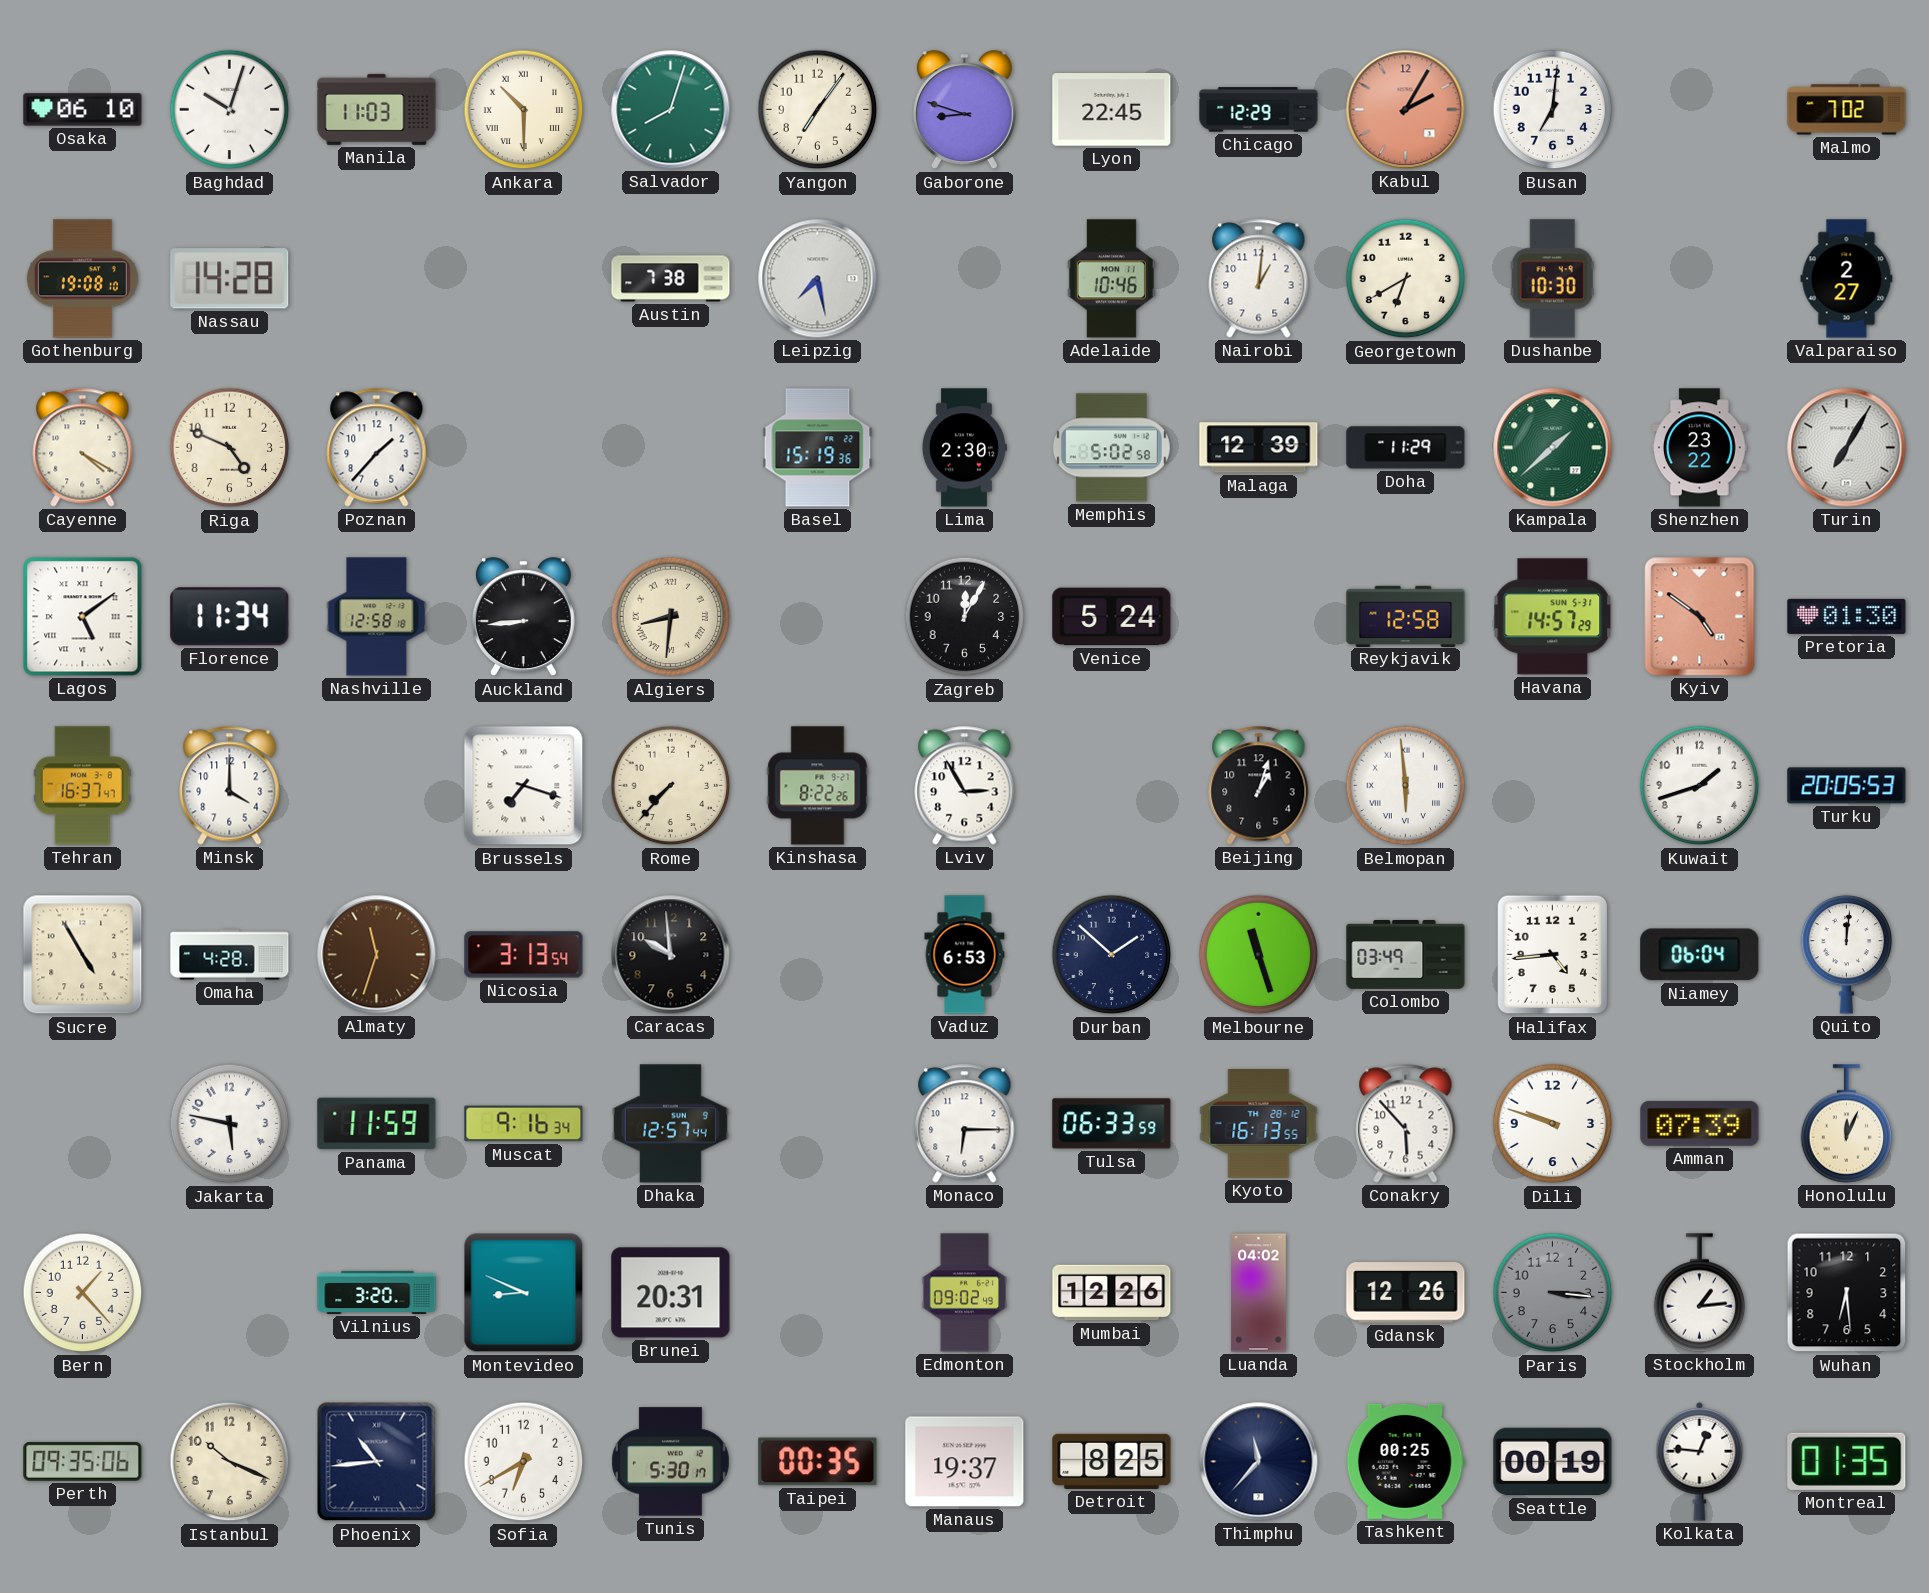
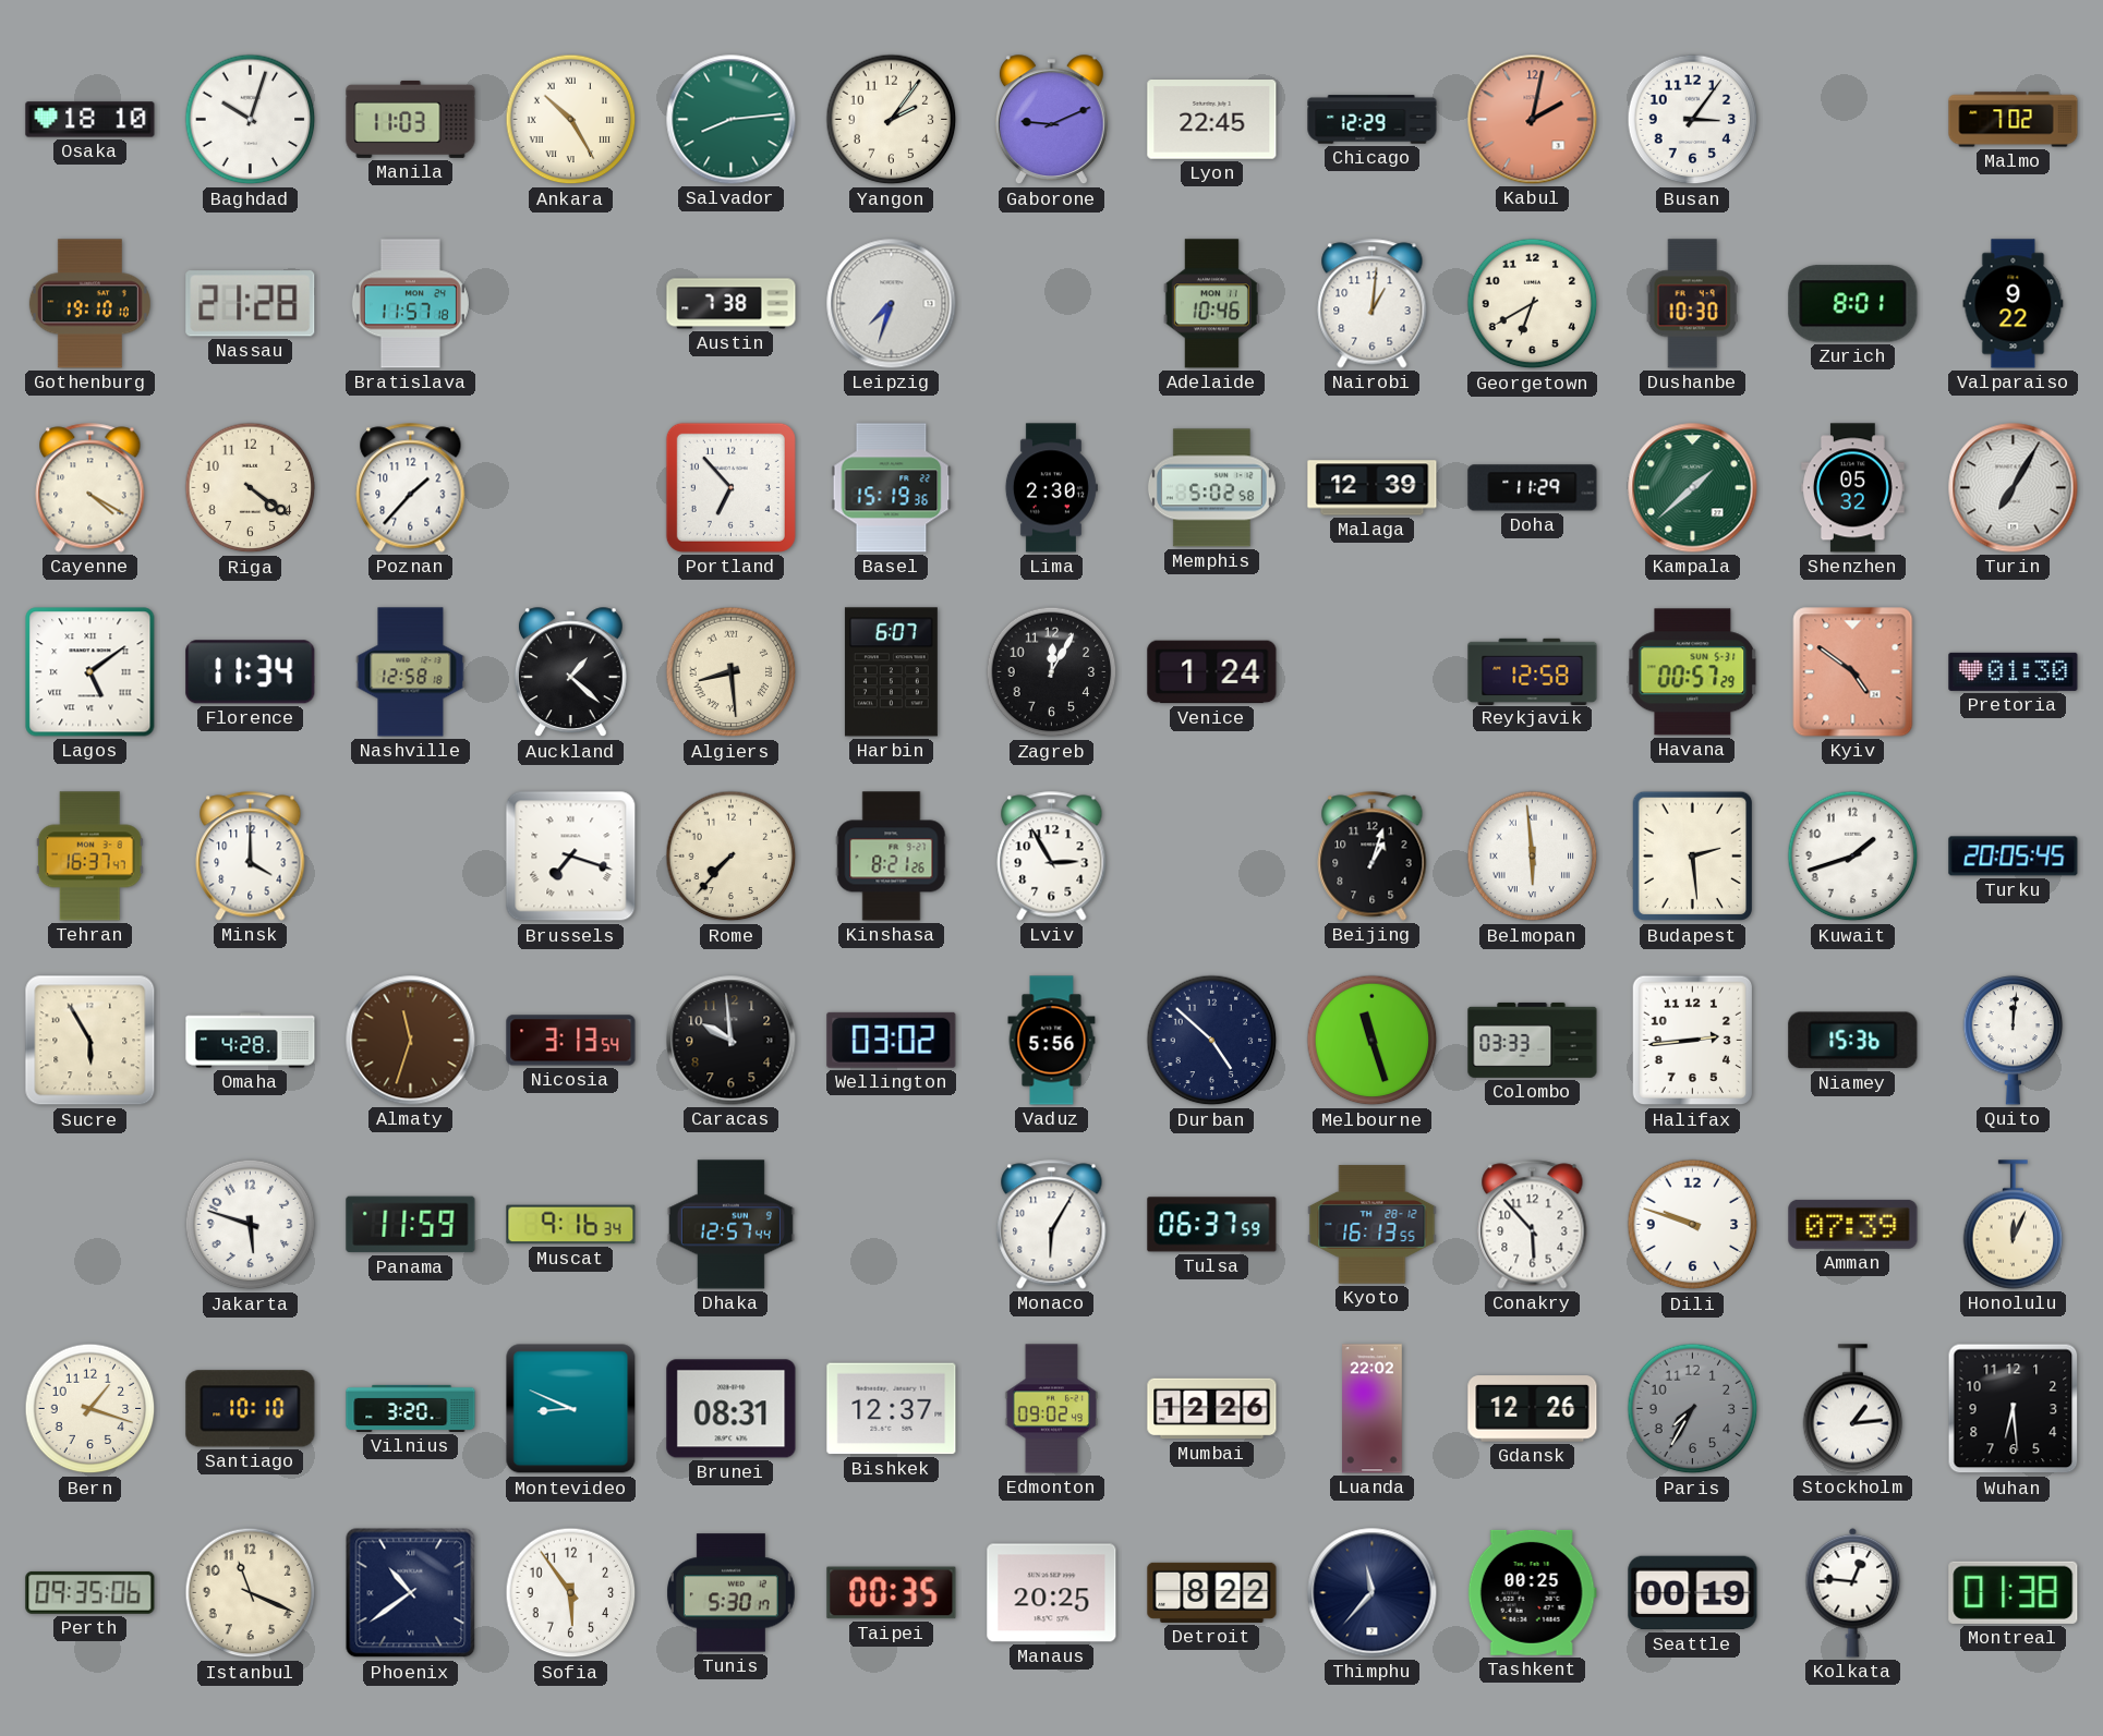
Osaka: 06:10 -> 18:10
Ankara: 10:30 -> 10:25
Salvador: 8:03 -> 8:14
Yangon: 7:06 -> 2:06
Gaborone: 8:48 -> 9:11
Kabul: 2:05 -> 2:02
Busan: 7:01 -> 3:06
Gothenburg: 19:08 -> 19:10
Nassau: 14:28 -> 21:28
Bratislava: none -> 11:57
Leipzig: 7:28 -> 7:33
Zurich: none -> 8:01
Valparaiso: 2:27 -> 9:22
Riga: 4:49 -> 4:21
Portland: none -> 6:53
Shenzhen: 23:22 -> 05:32
Auckland: 8:44 -> 1:22
Algiers: 8:31 -> 8:29
Harbin: none -> 6:07
Venice: 5:24 -> 1:24
Havana: 14:57 -> 00:57
Kinshasa: 8:22 -> 8:21
Budapest: none -> 2:29
Turku: 20:05:53 -> 20:05:45
Sucre: 4:55 -> 5:55
Wellington: none -> 03:02
Vaduz: 6:53 -> 5:56
Durban: 1:52 -> 4:52
Colombo: 03:49 -> 03:33
Halifax: 4:44 -> 2:44
Niamey: 06:04 -> 15:36
Jakarta: 5:47 -> 5:48
Monaco: 6:15 -> 6:05
Tulsa: 06:33 -> 06:37
Bern: 1:23 -> 1:18
Santiago: none -> 10:10
Brunei: 20:31 -> 08:31
Bishkek: none -> 12:37
Luanda: 04:02 -> 22:02
Paris: 3:16 -> 7:35
Istanbul: 10:19 -> 11:19
Phoenix: 10:44 -> 10:39
Sofia: 6:40 -> 5:54
Manaus: 19:37 -> 20:25
Detroit: 8:25 -> 8:22
Montreal: 01:35 -> 01:38
